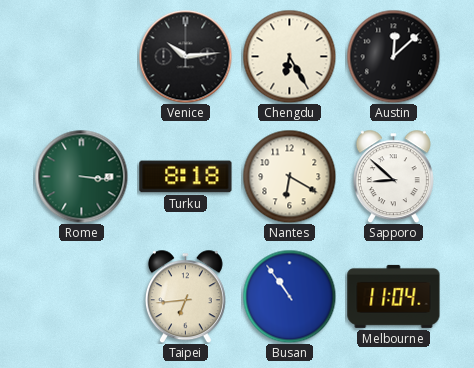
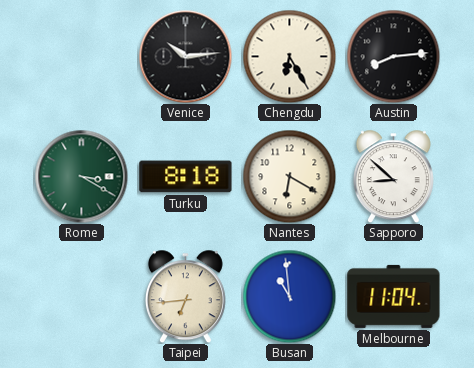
Austin: 12:08 -> 8:14
Rome: 3:16 -> 3:20
Busan: 10:54 -> 10:59
